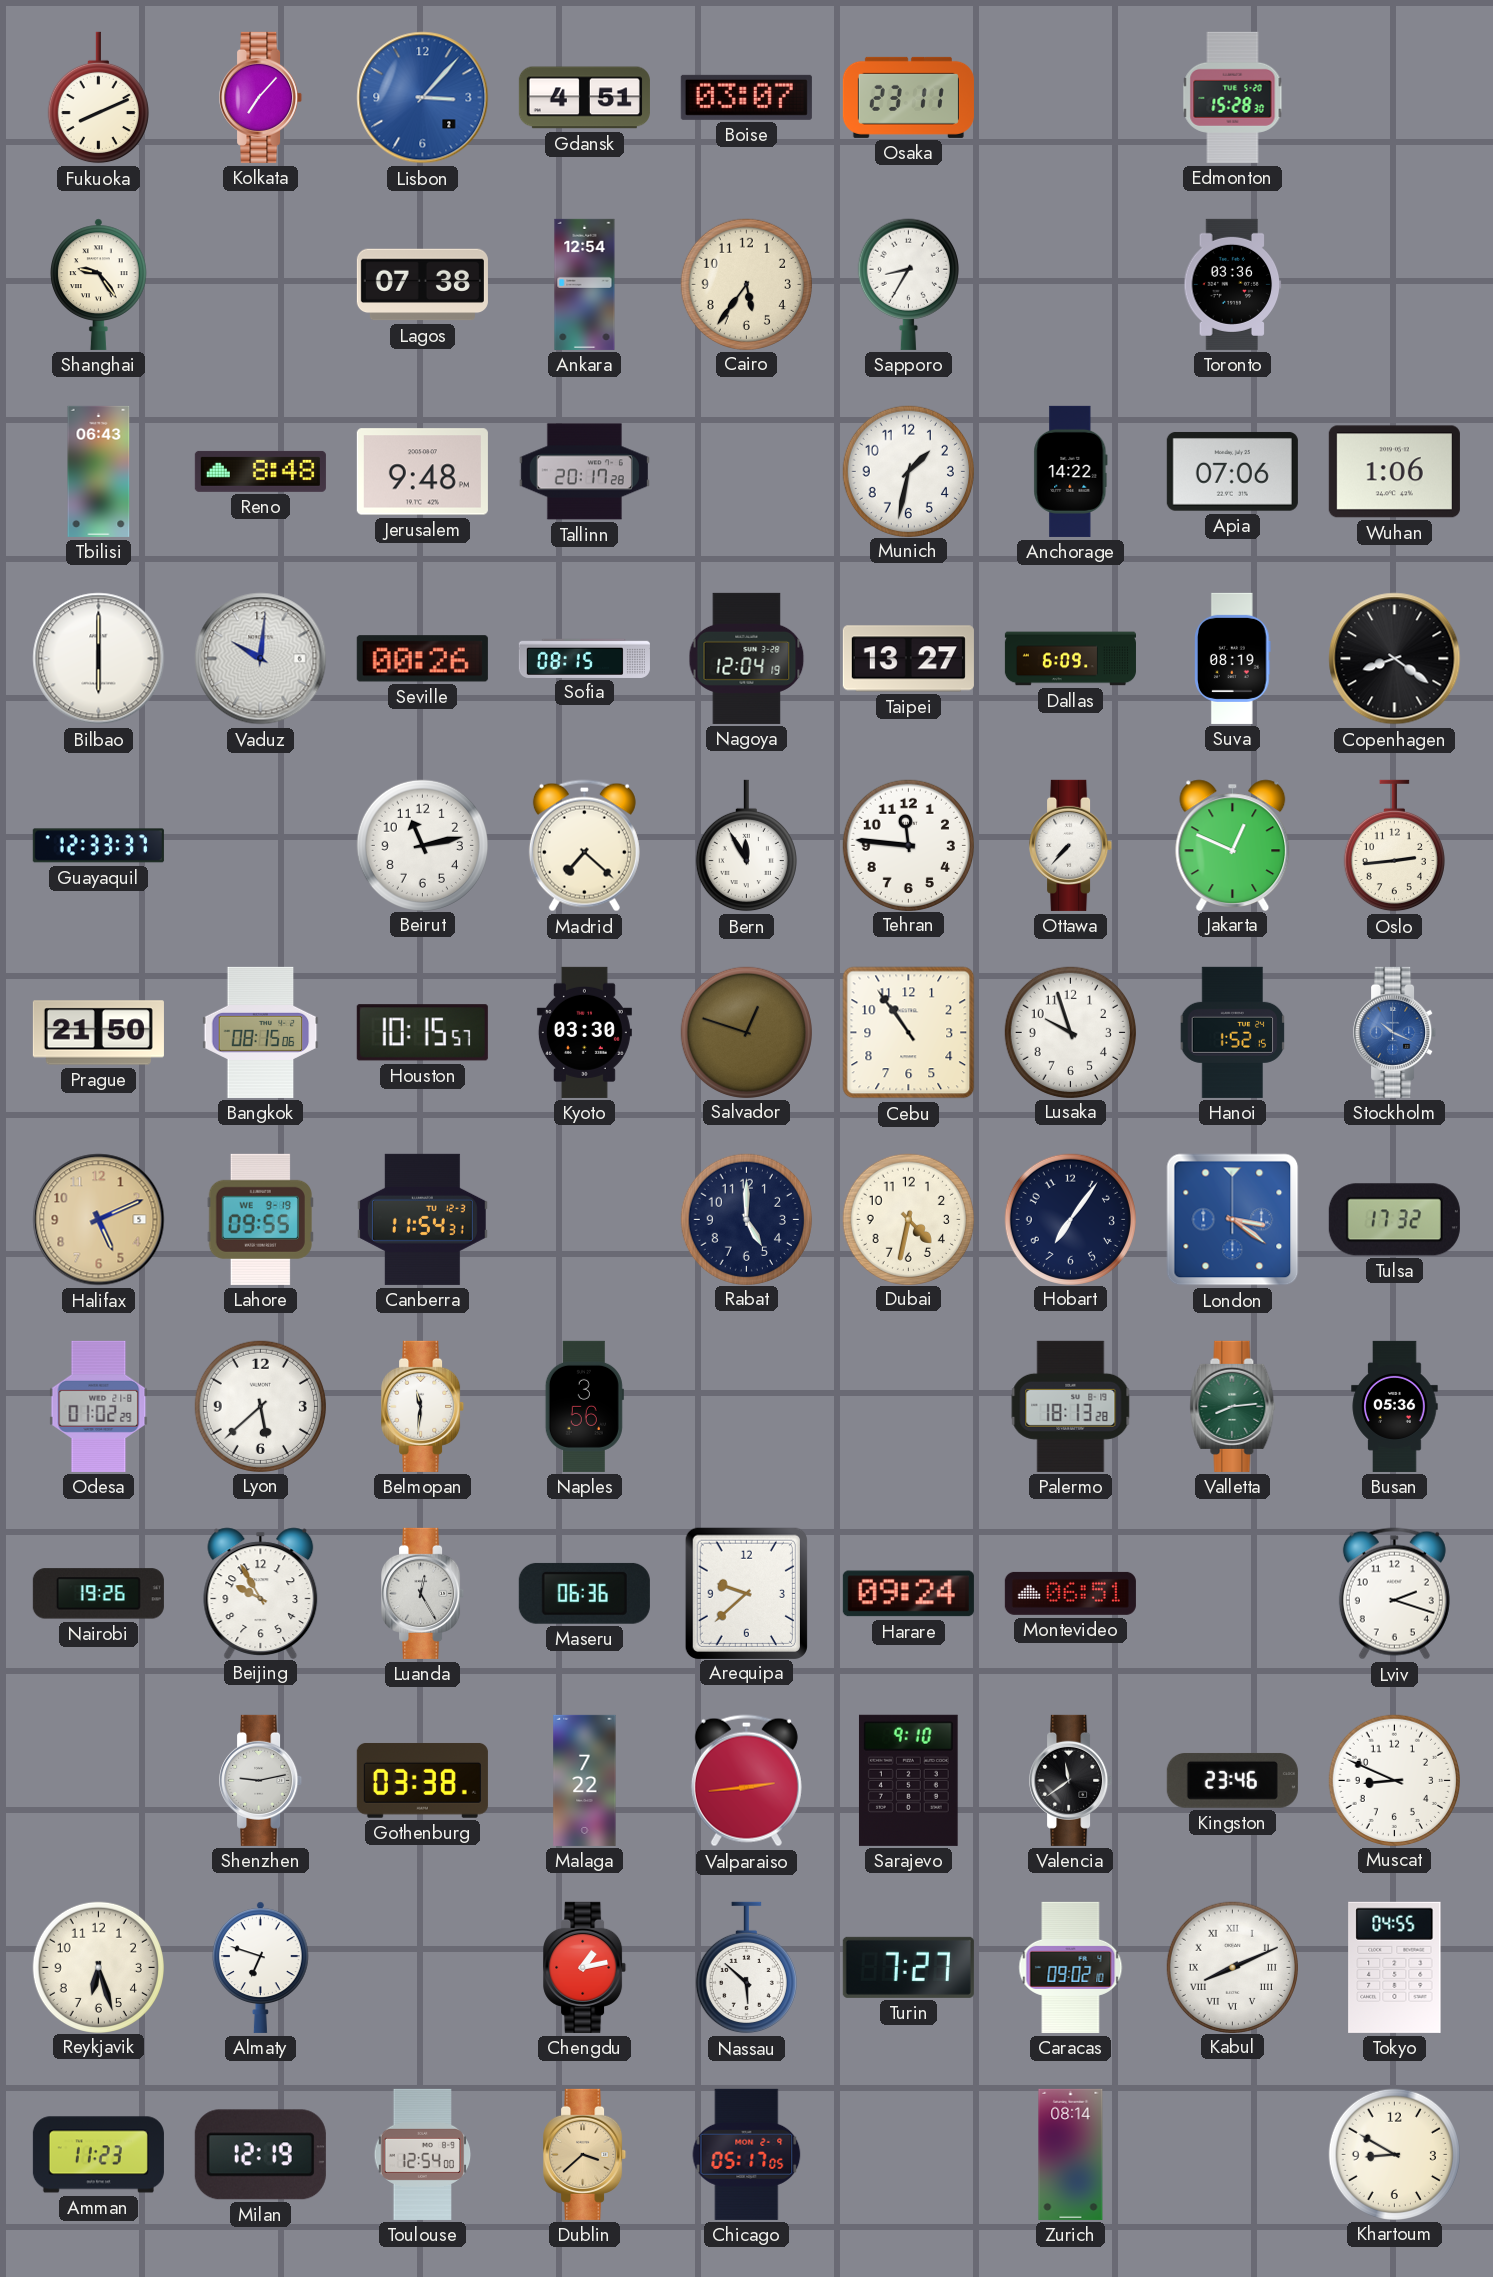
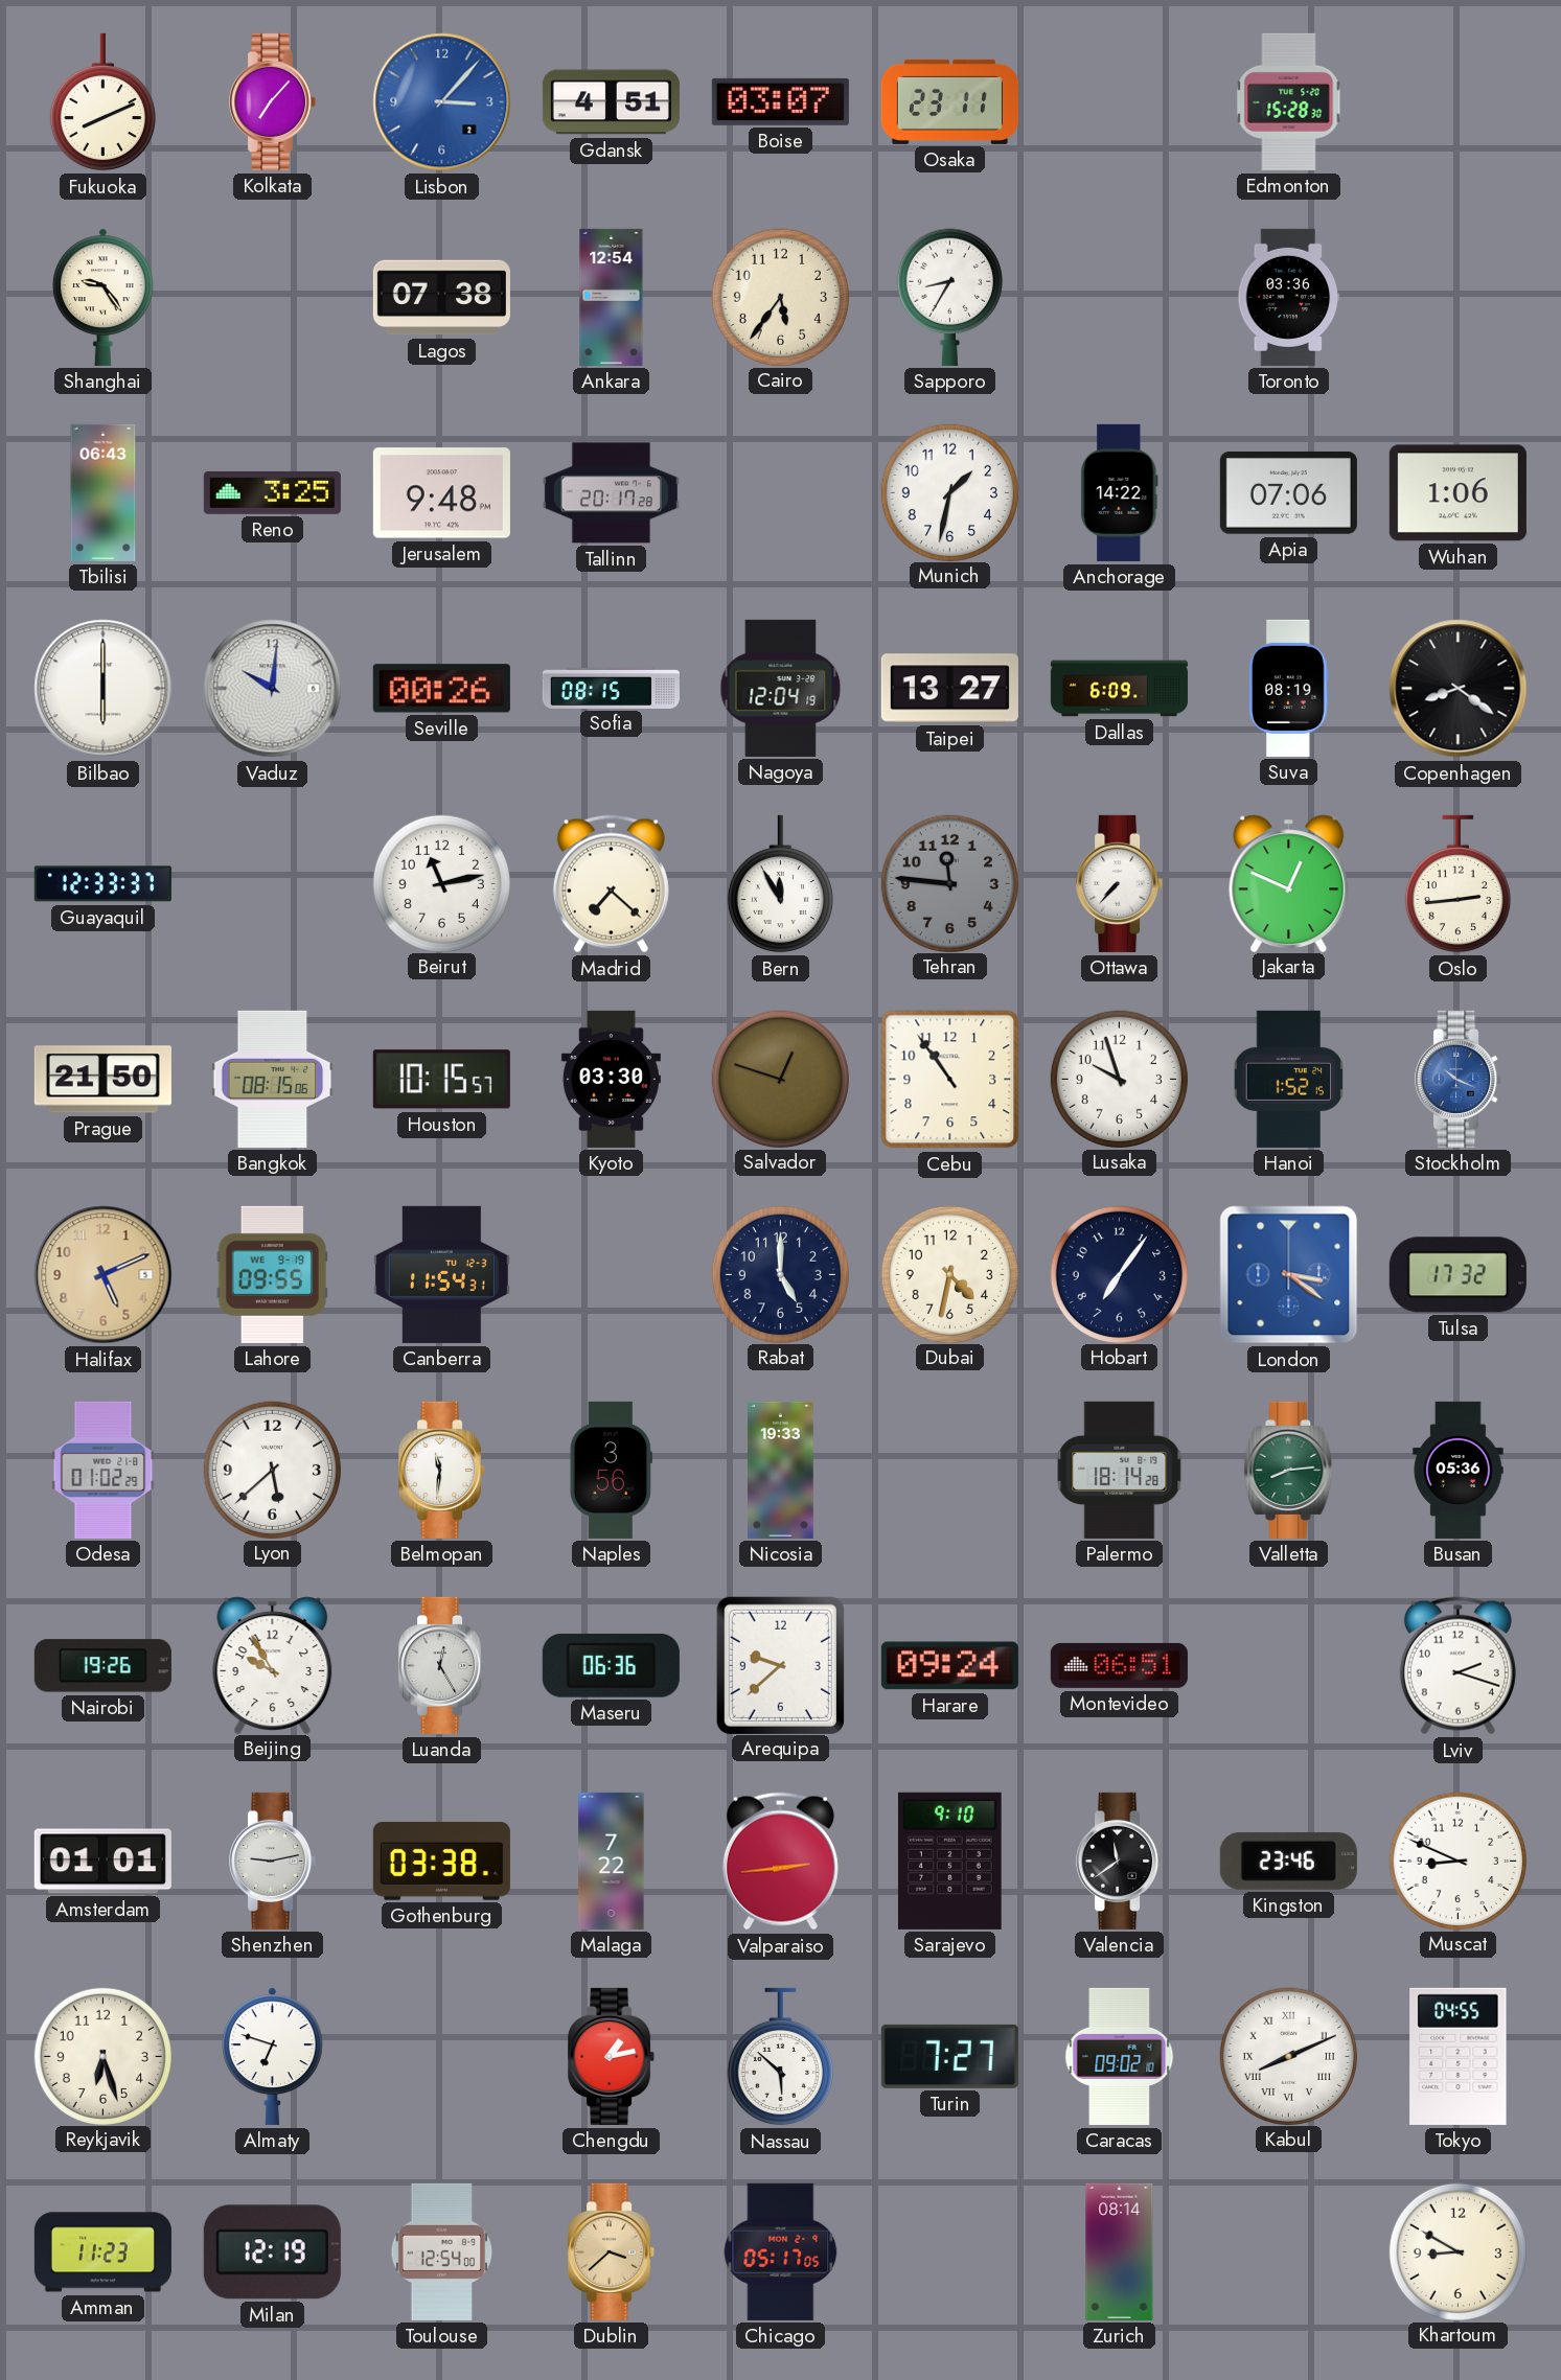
Reno: 8:48 -> 3:25
Tehran dial: white -> grey
Nicosia: none -> 19:33
Palermo: 18:13 -> 18:14
Amsterdam: none -> 01:01
